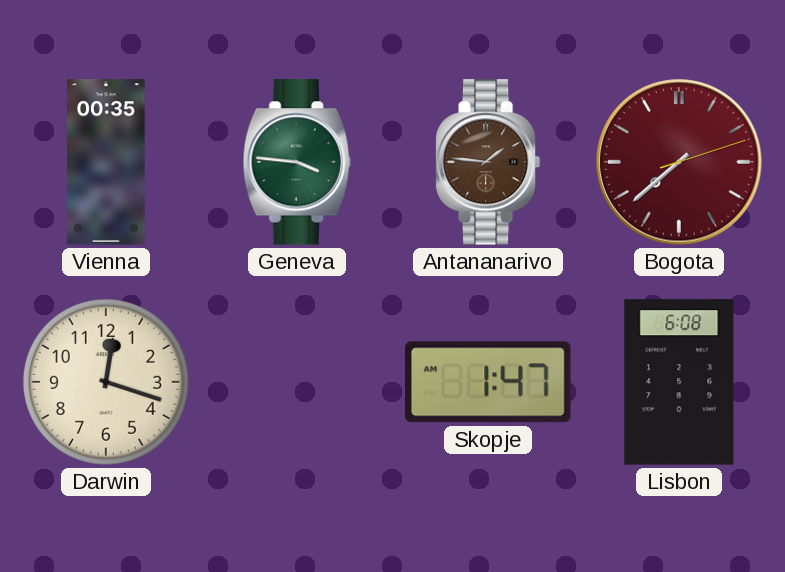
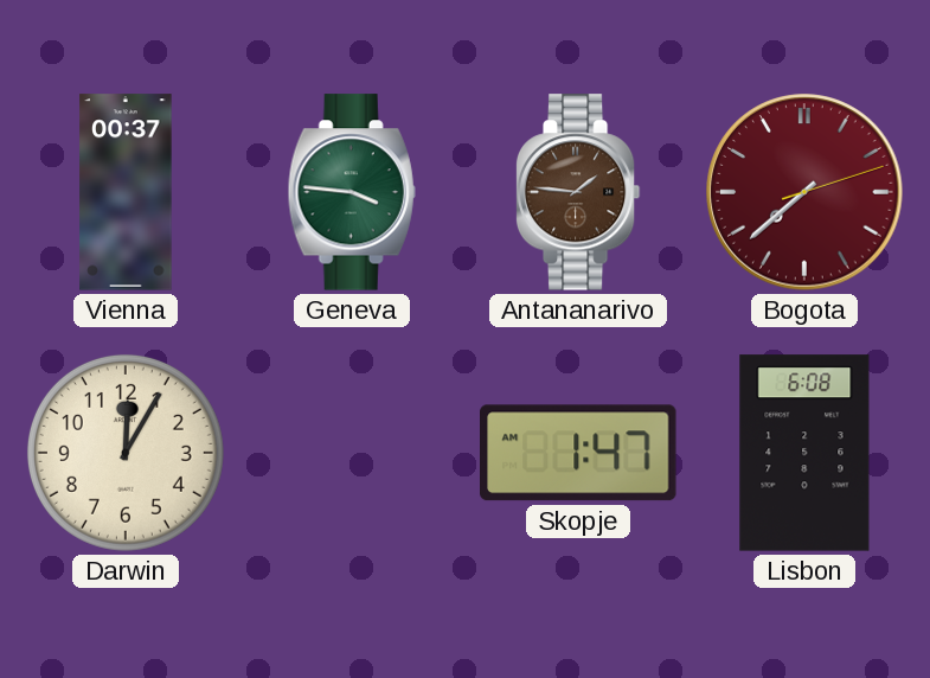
Vienna: 00:35 -> 00:37
Darwin: 12:18 -> 12:05
